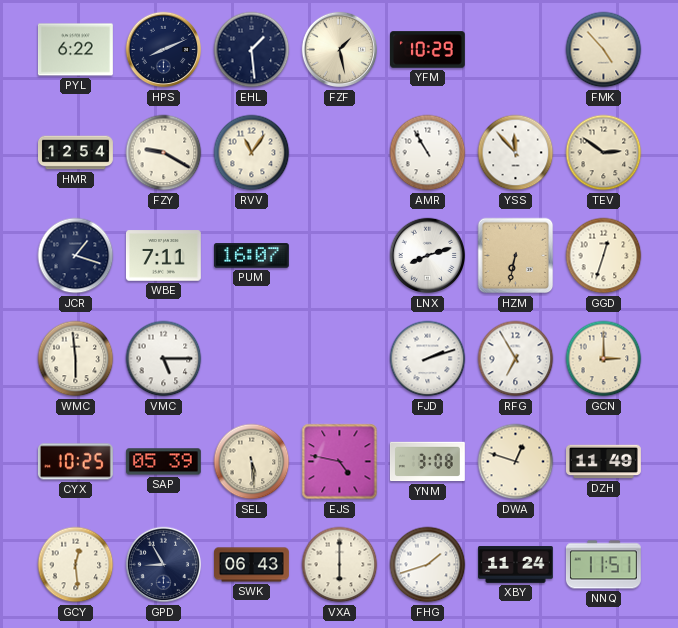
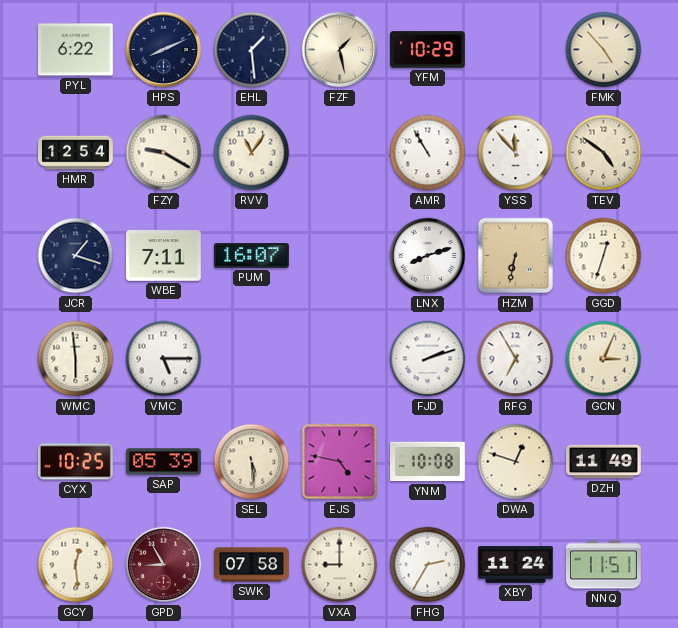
TEV: 2:51 -> 4:51
GCN: 3:00 -> 3:04
YNM: 3:08 -> 10:08
GPD dial: navy -> burgundy
SWK: 06:43 -> 07:58
VXA: 6:00 -> 9:00
FHG: 1:42 -> 2:35
